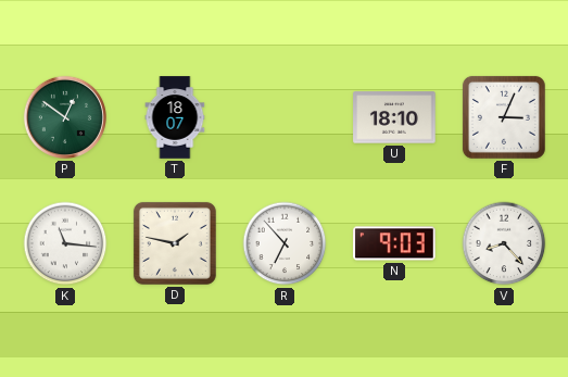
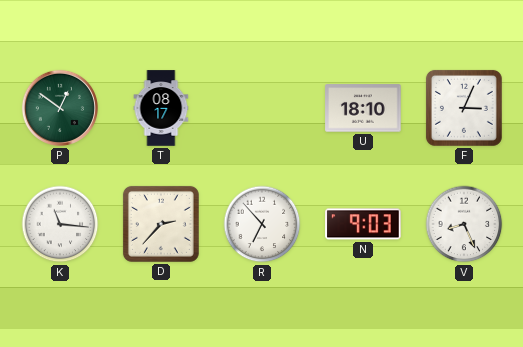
T: 18:07 -> 08:17
D: 1:47 -> 2:37
V: 8:23 -> 8:26
